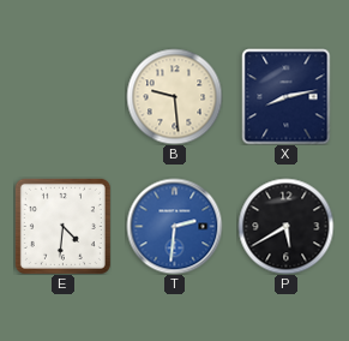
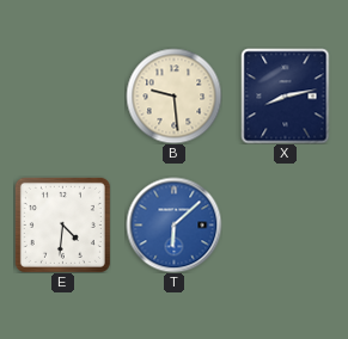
T: 2:31 -> 6:08
P: 5:40 -> none
